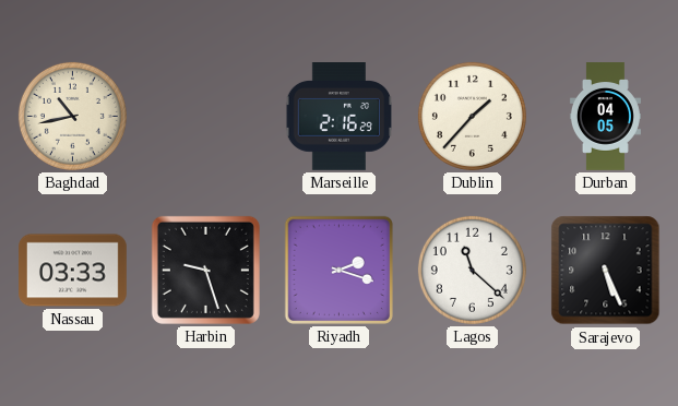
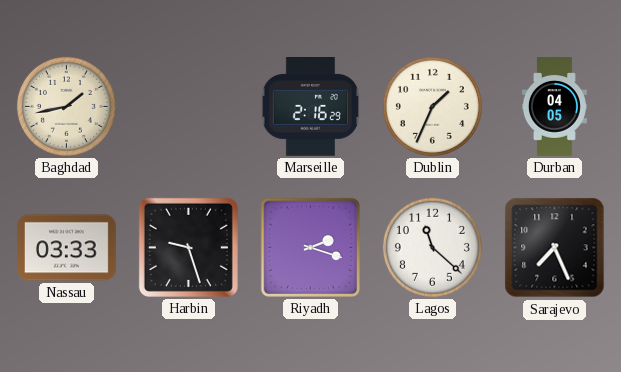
Baghdad: 10:43 -> 1:43
Dublin: 1:37 -> 1:34
Sarajevo: 5:26 -> 7:26
